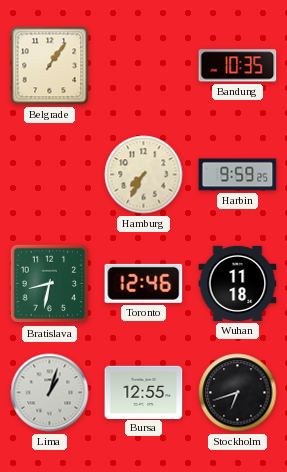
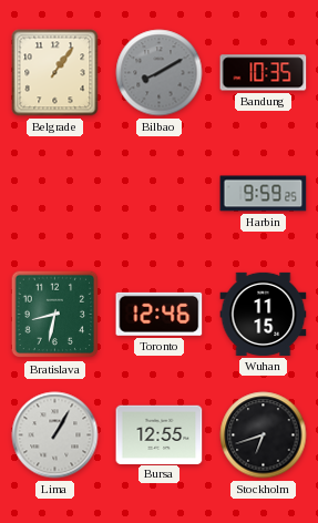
Bilbao: none -> 8:10
Hamburg: 7:35 -> none
Wuhan: 11:18 -> 11:15
Lima: 1:03 -> 1:05
